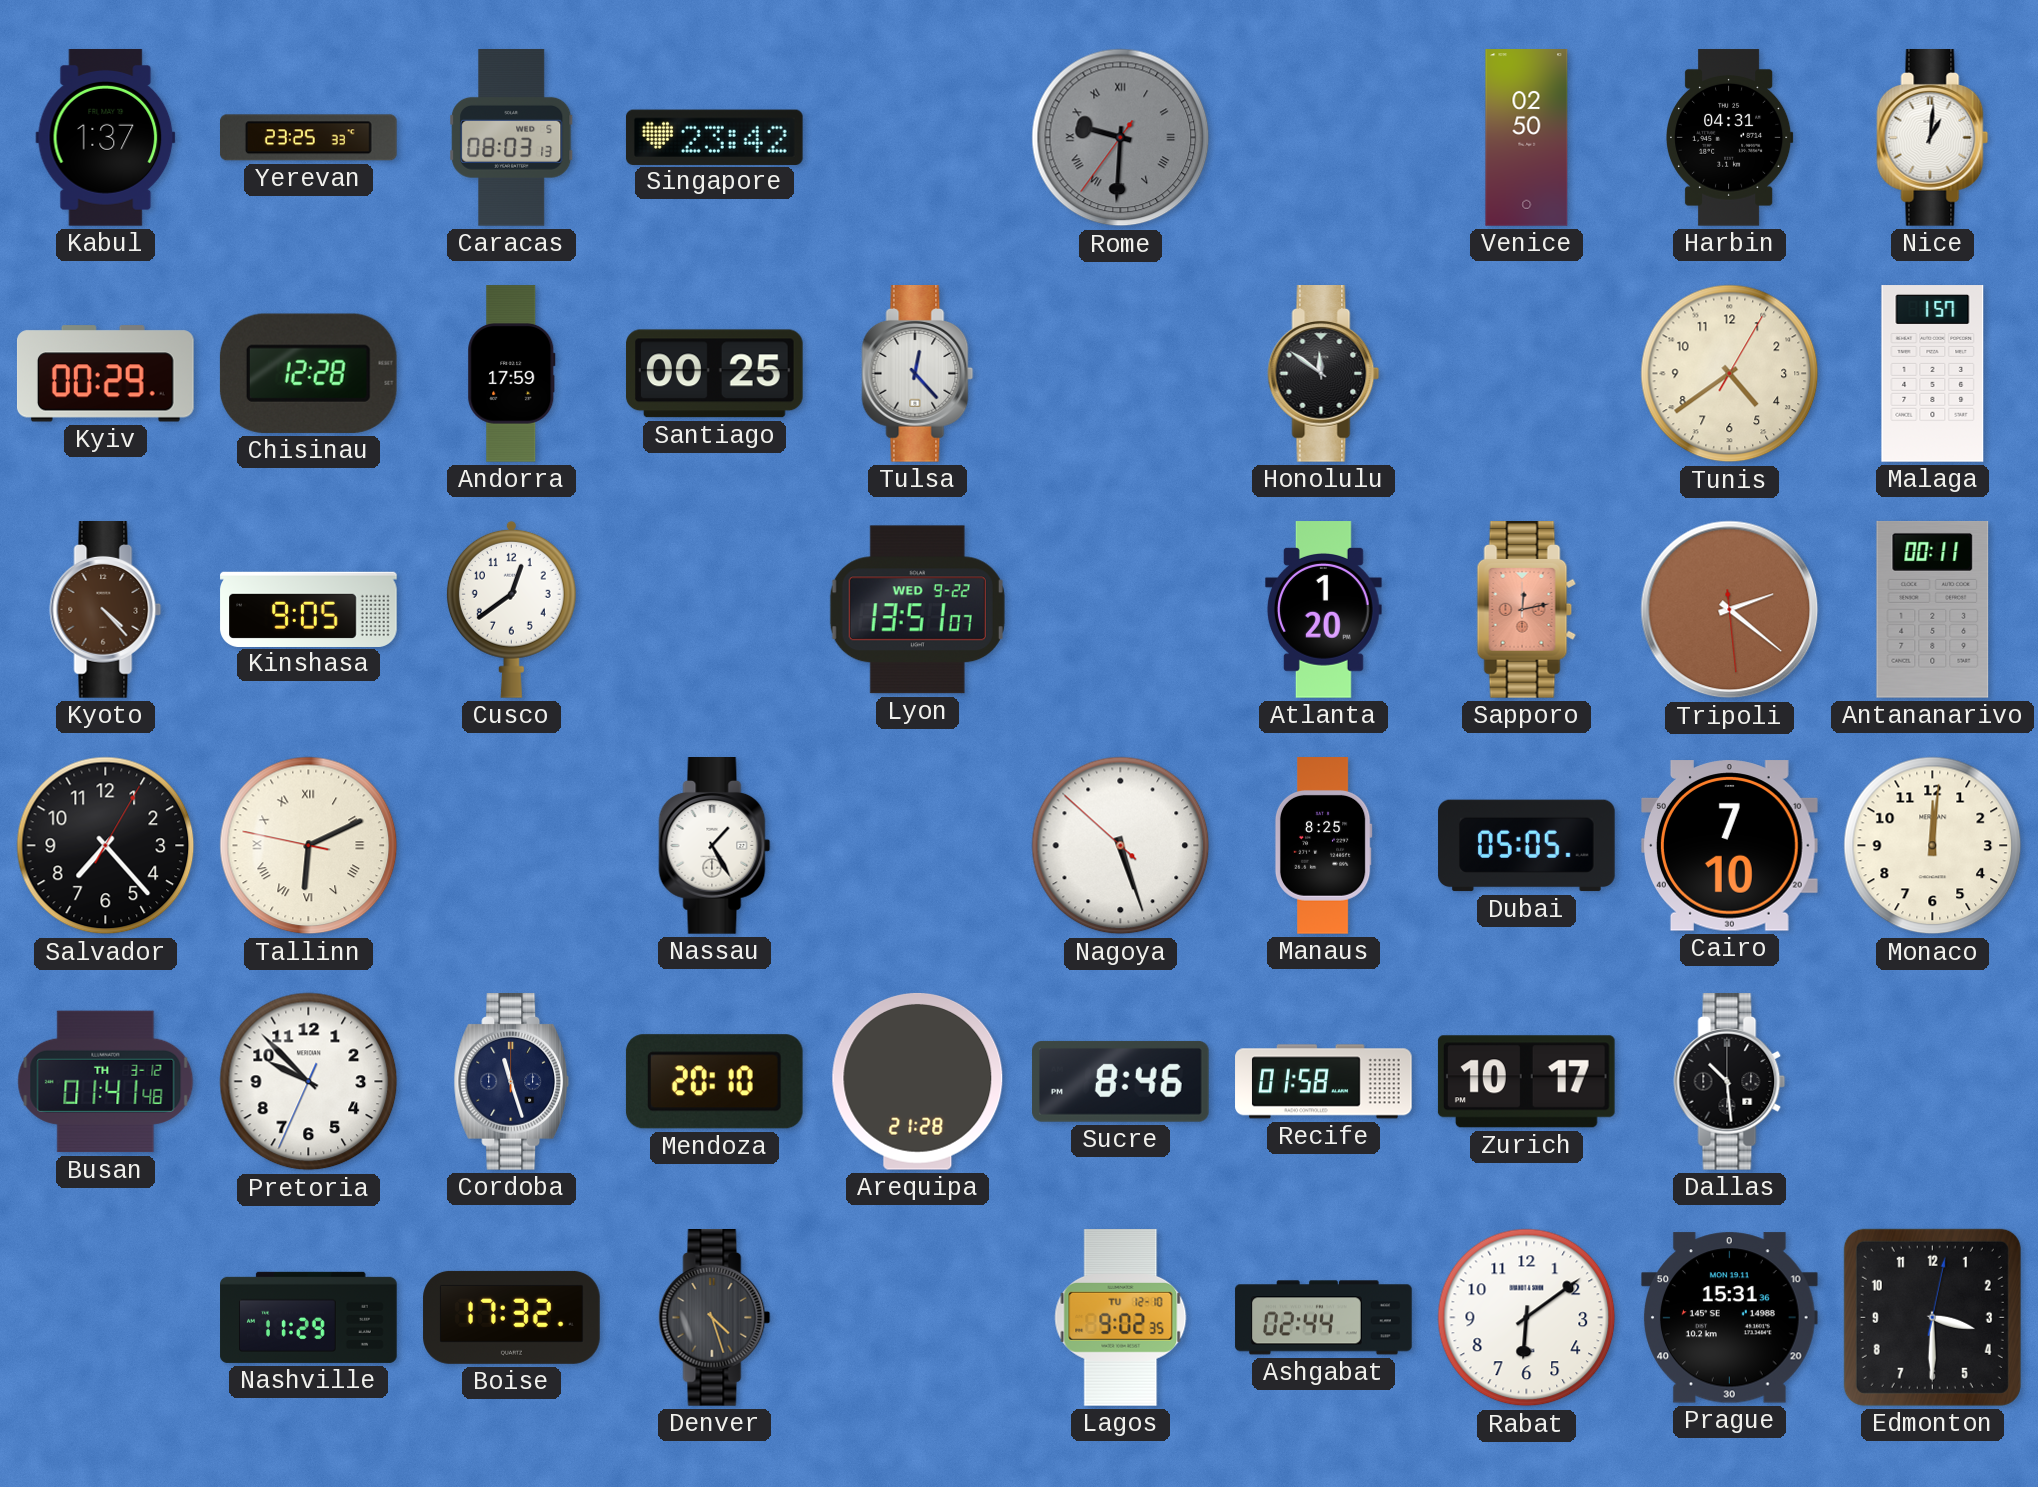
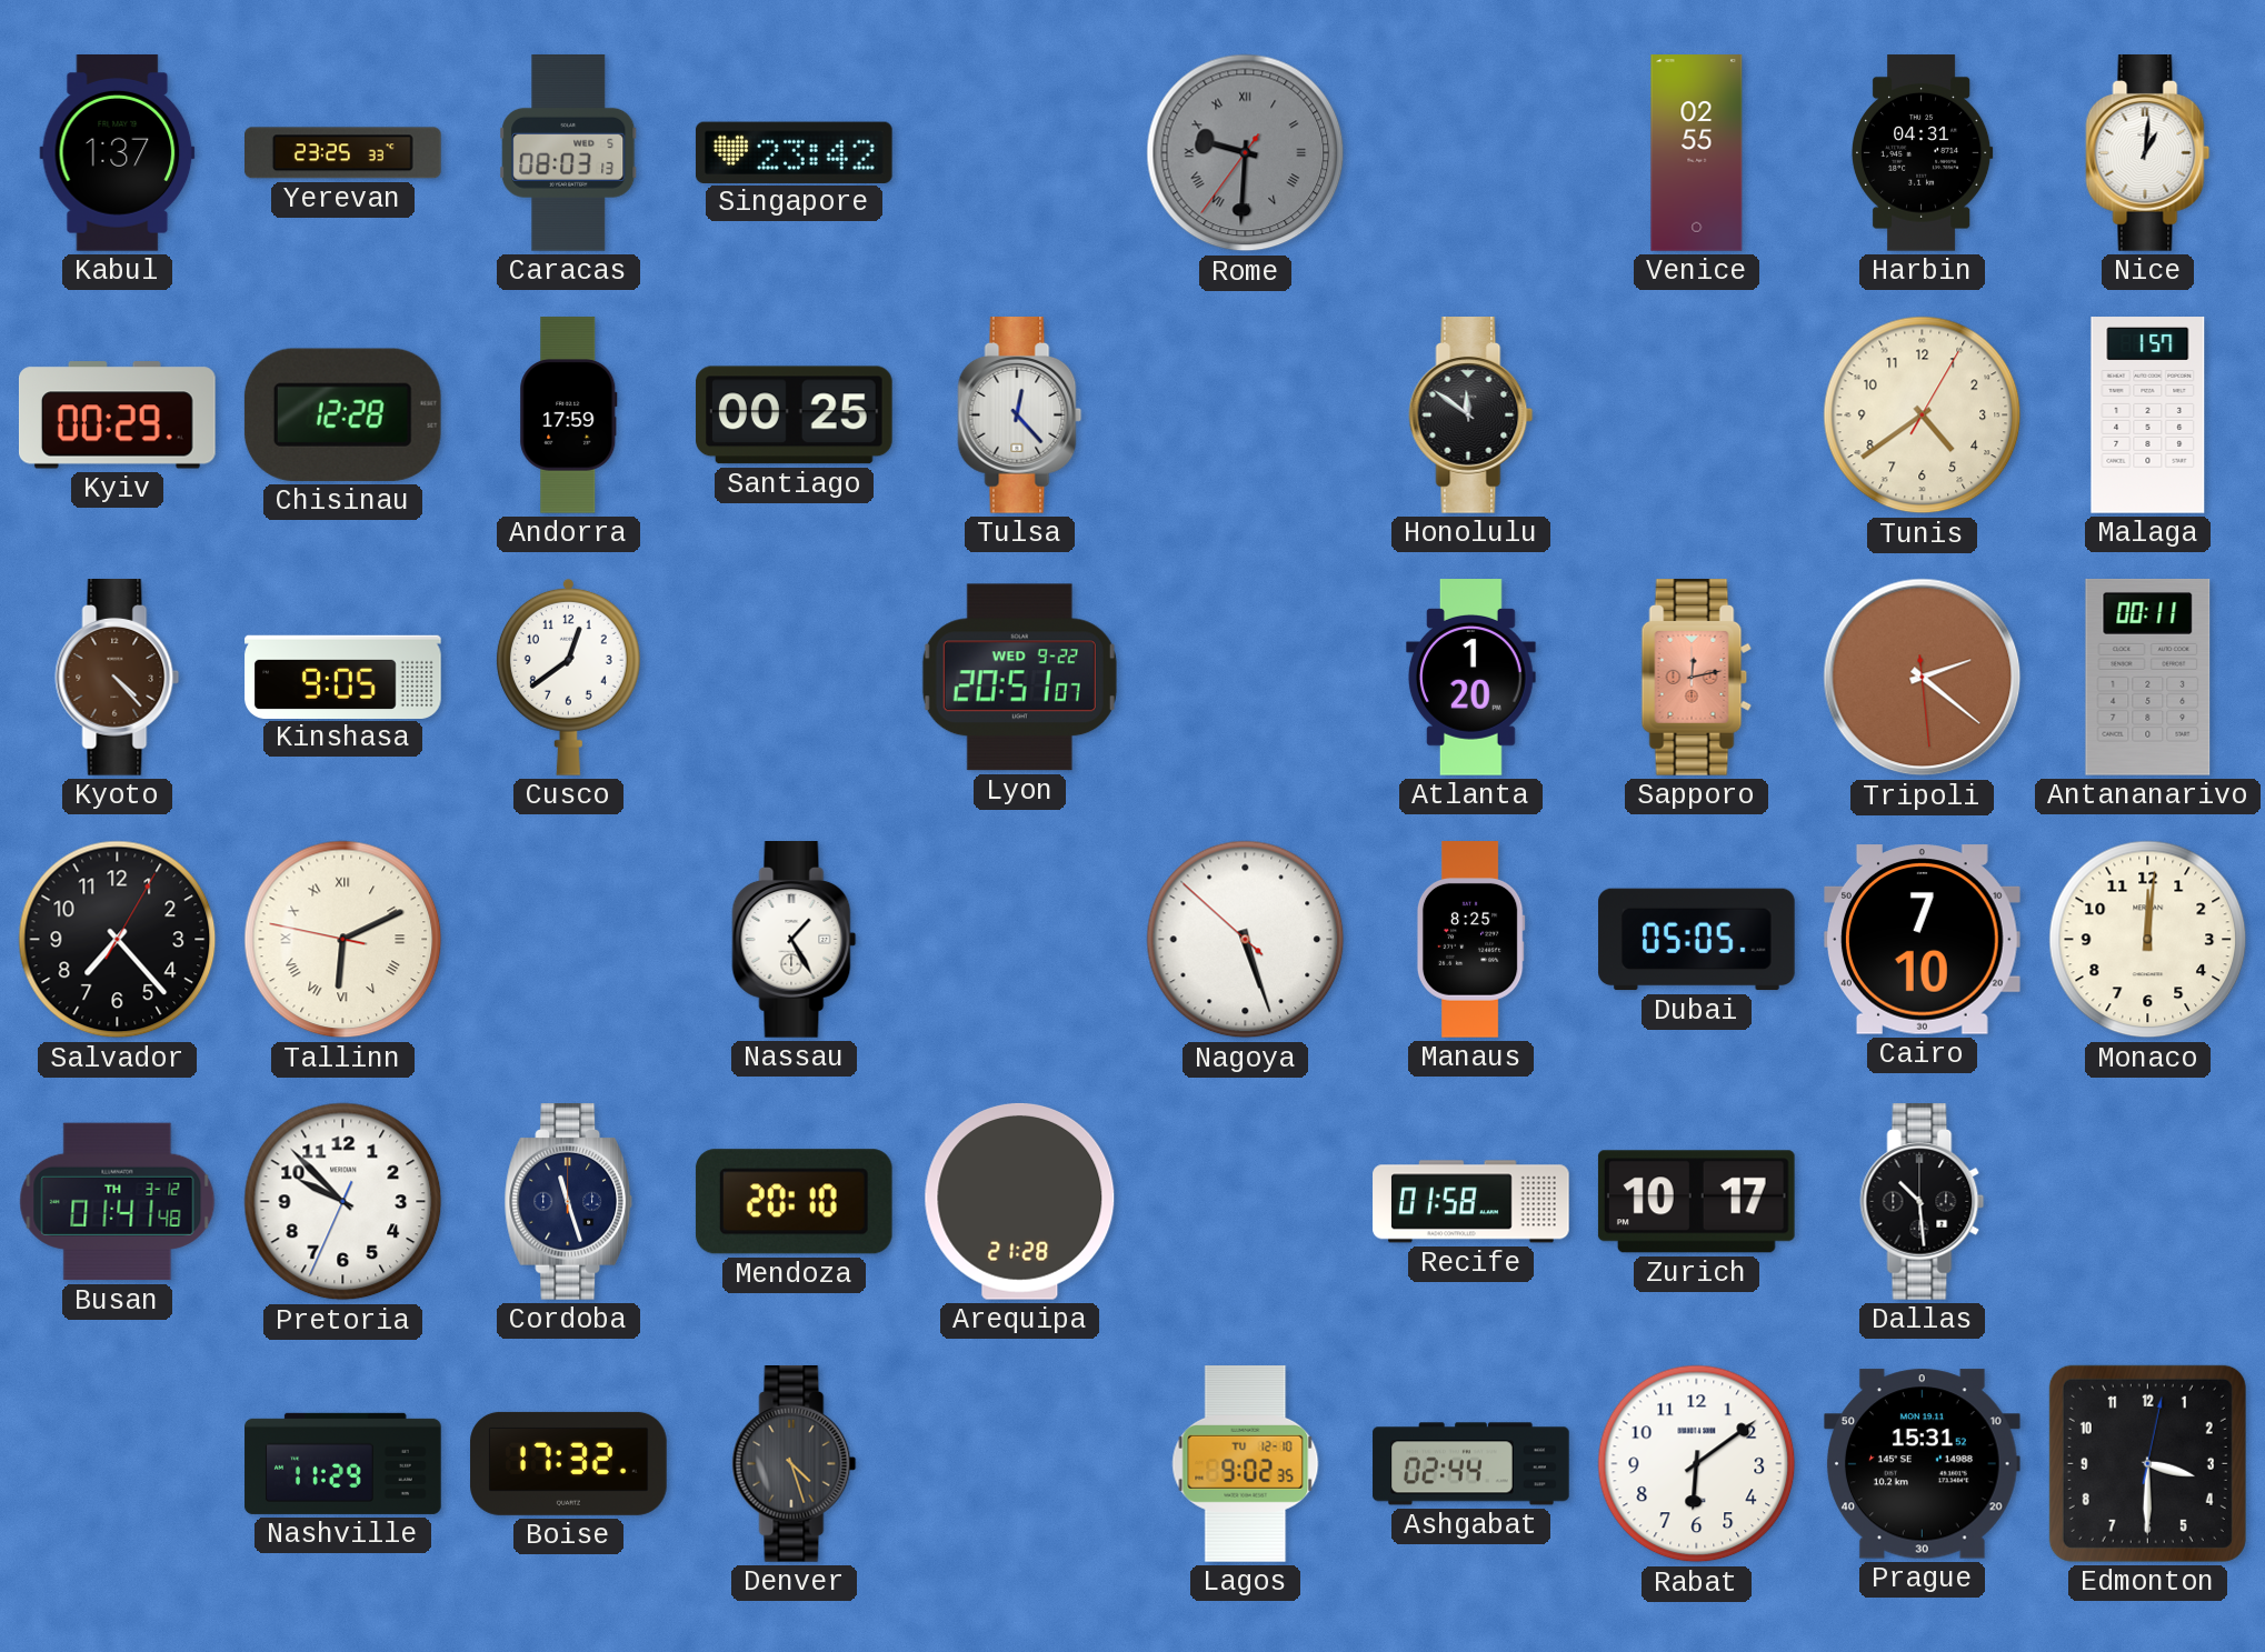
Venice: 02:50 -> 02:55
Lyon: 13:51 -> 20:51
Sucre: 8:46 -> none
Prague: 15:31:36 -> 15:31:52
